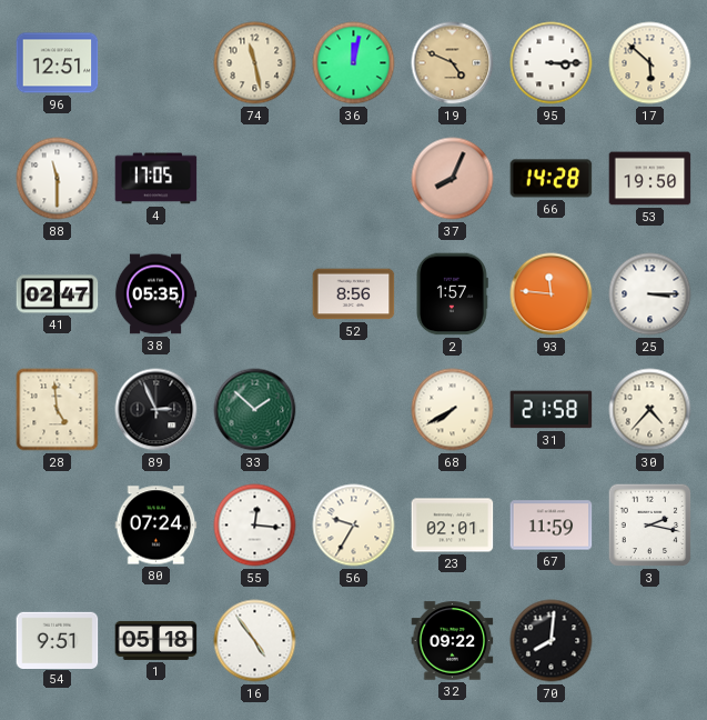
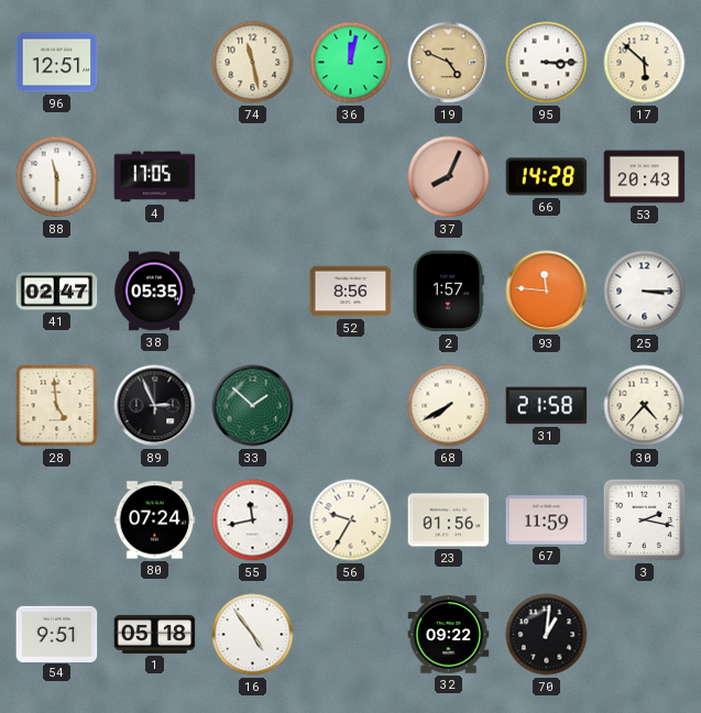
53: 19:50 -> 20:43
55: 12:16 -> 11:43
23: 02:01 -> 01:56
70: 8:01 -> 1:01
